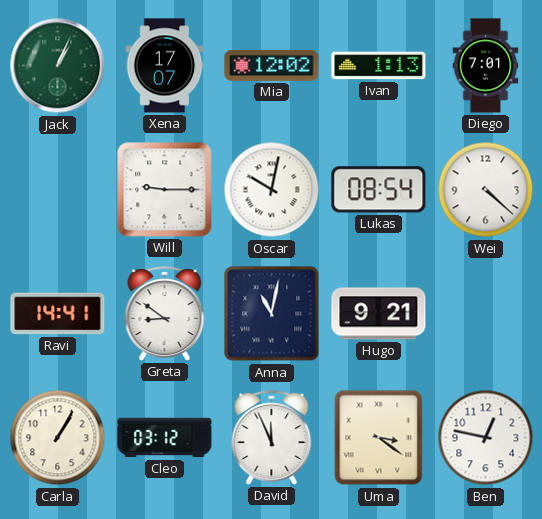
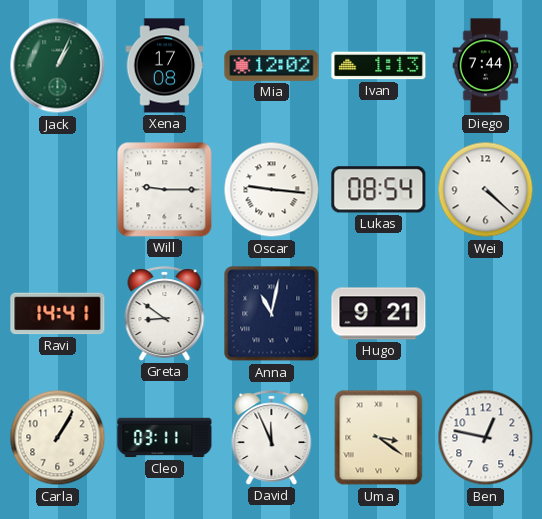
Xena: 17:07 -> 17:08
Diego: 7:01 -> 7:44
Oscar: 10:02 -> 9:16
Cleo: 03:12 -> 03:11
